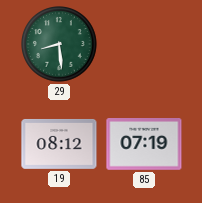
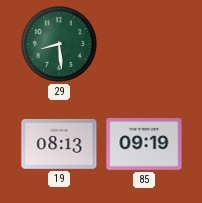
19: 08:12 -> 08:13
85: 07:19 -> 09:19
